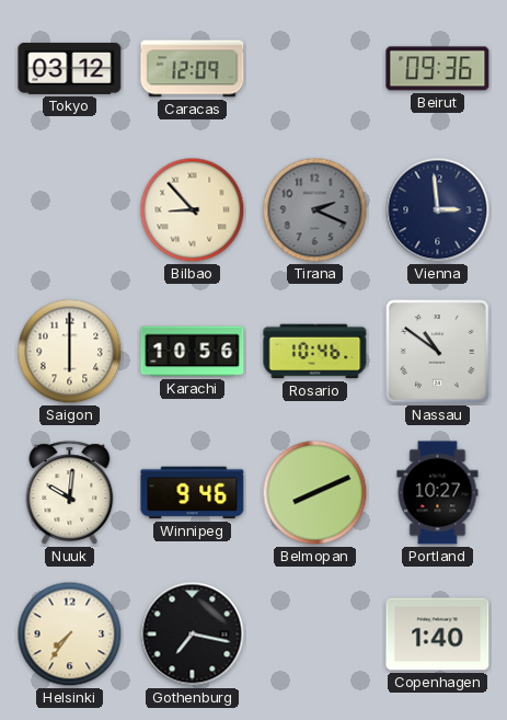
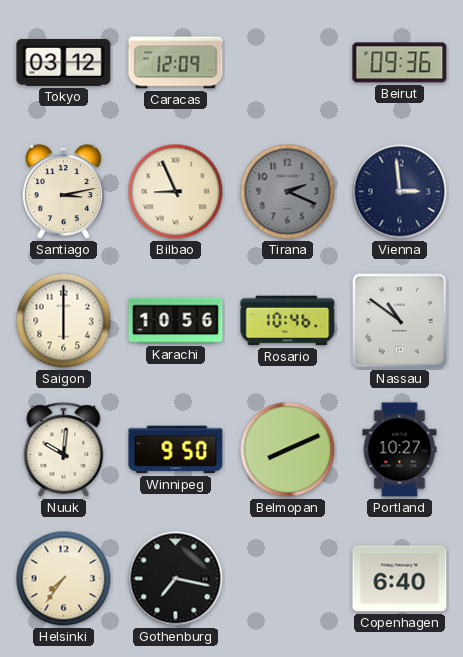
Santiago: none -> 3:13
Bilbao: 8:53 -> 8:56
Winnipeg: 9:46 -> 9:50
Copenhagen: 1:40 -> 6:40
